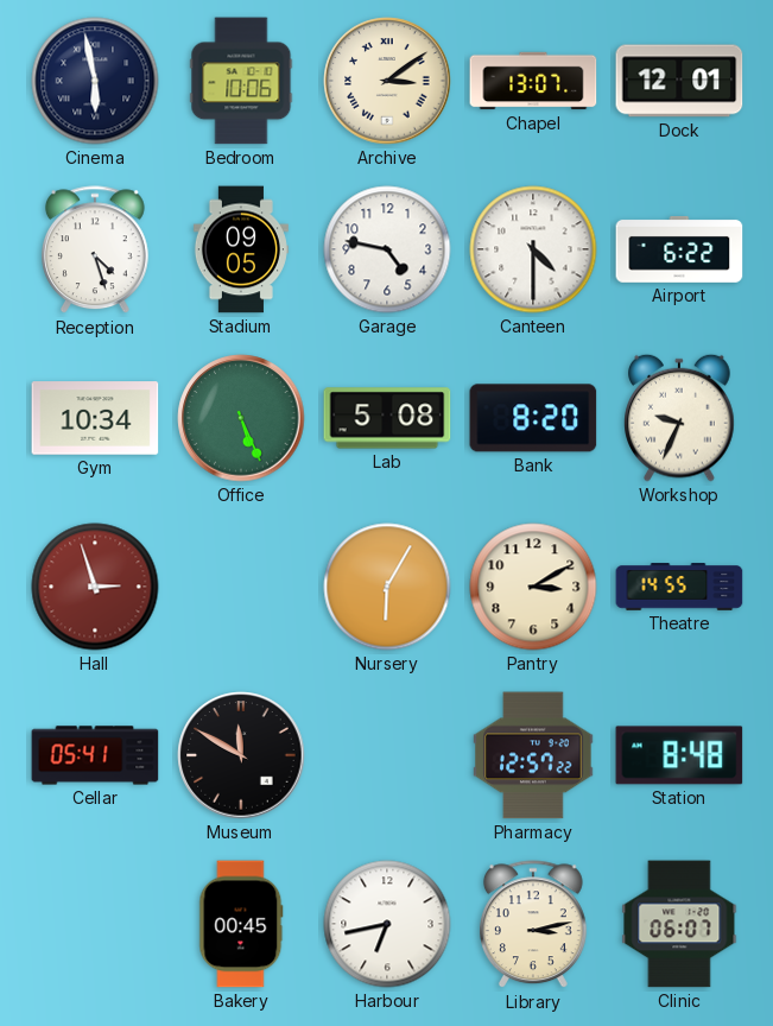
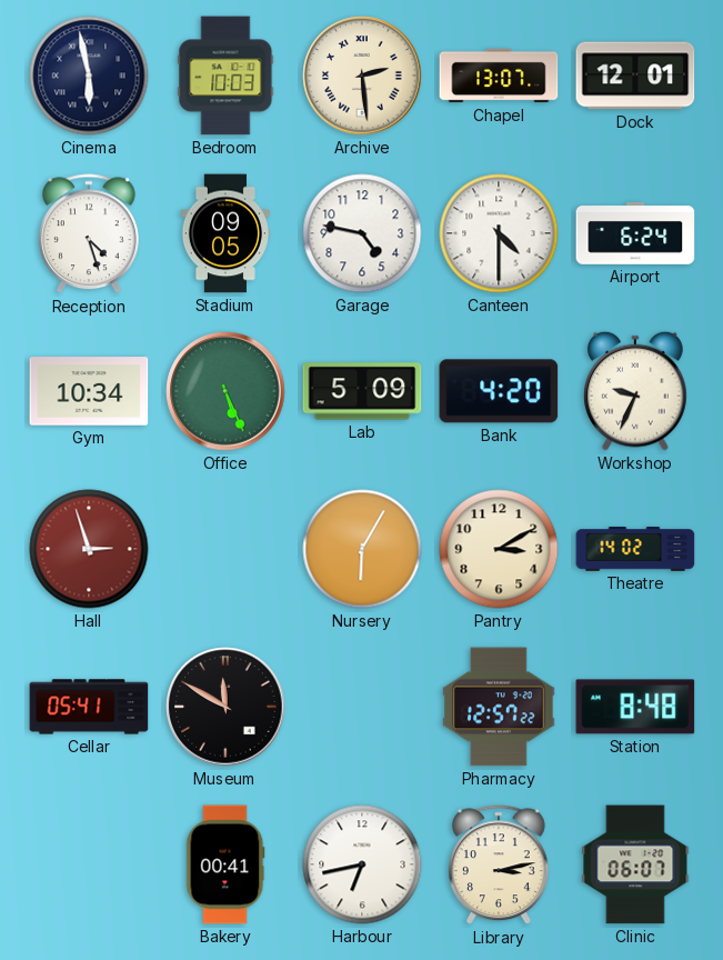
Bedroom: 10:06 -> 10:03
Archive: 3:09 -> 2:29
Airport: 6:22 -> 6:24
Lab: 5:08 -> 5:09
Bank: 8:20 -> 4:20
Theatre: 14:55 -> 14:02
Bakery: 00:45 -> 00:41
